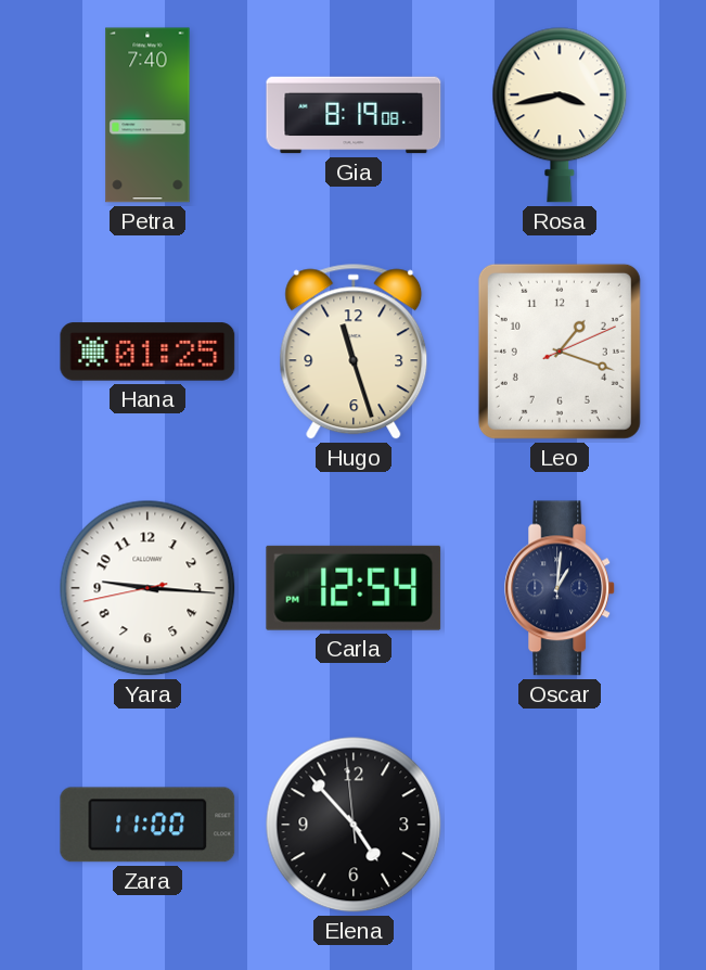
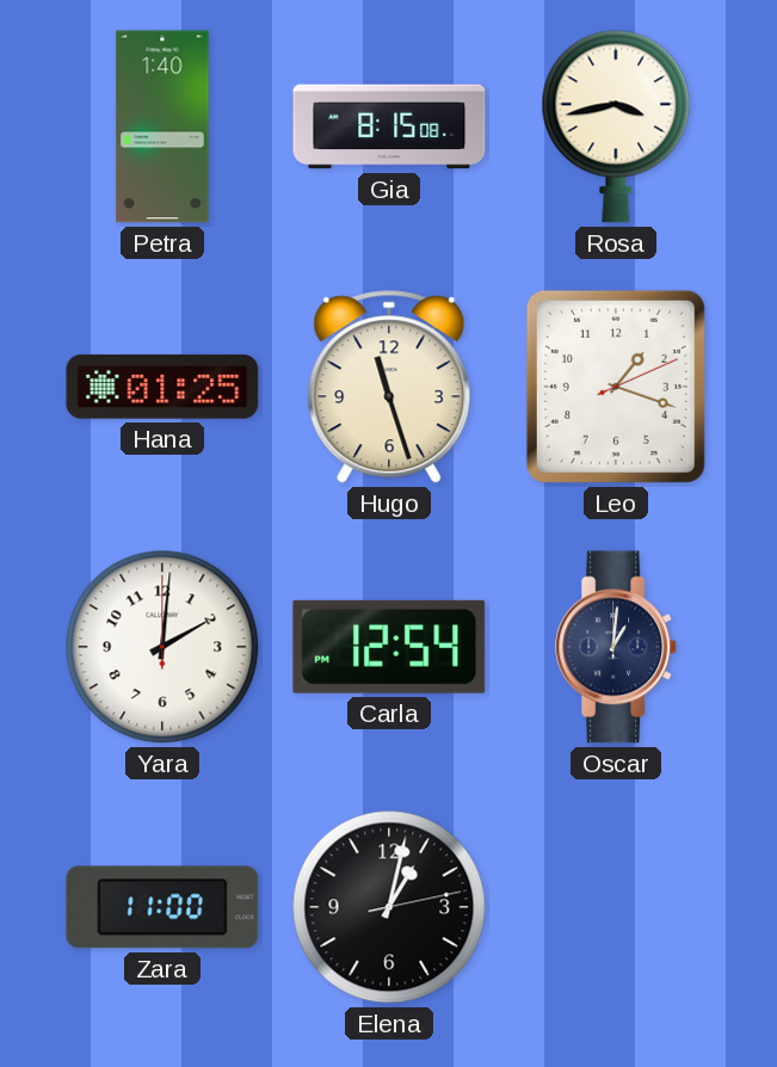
Petra: 7:40 -> 1:40
Gia: 8:19 -> 8:15
Yara: 9:15 -> 2:01
Elena: 4:52 -> 1:02
